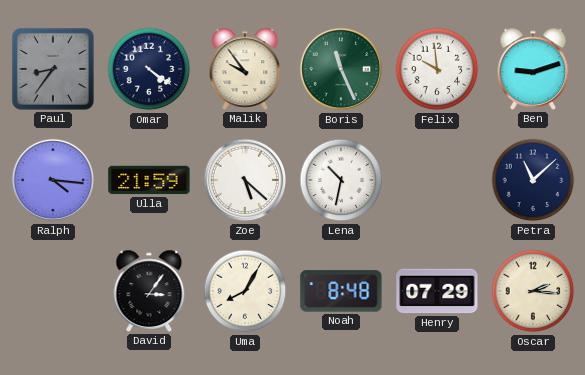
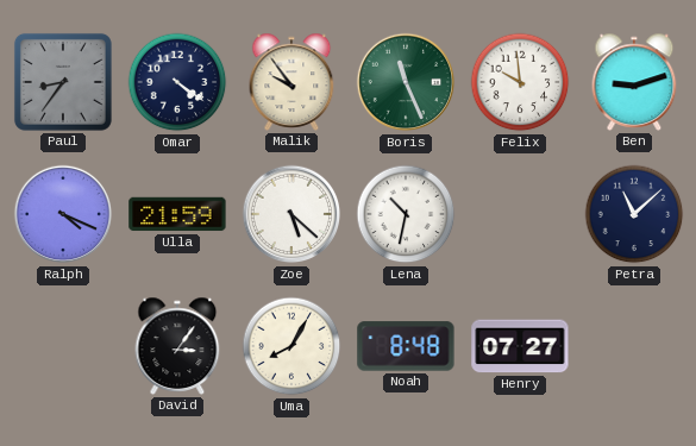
Ralph: 4:16 -> 4:19
Henry: 07:29 -> 07:27
Oscar: 2:16 -> none
